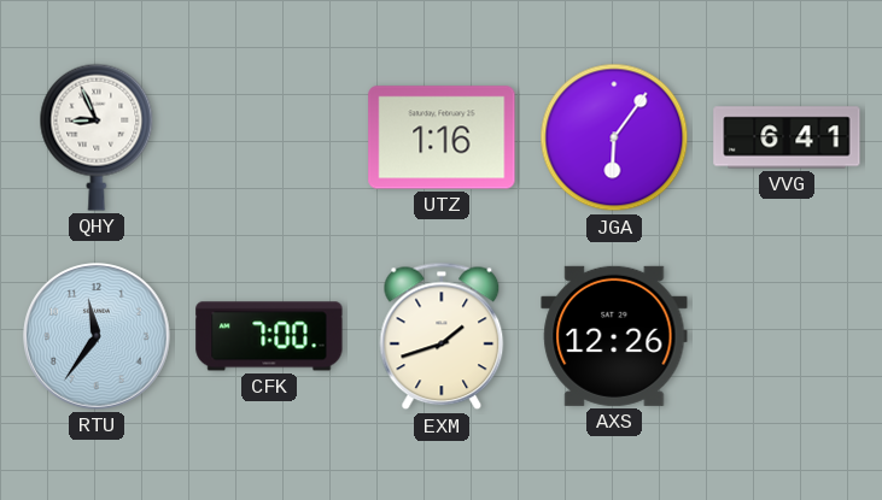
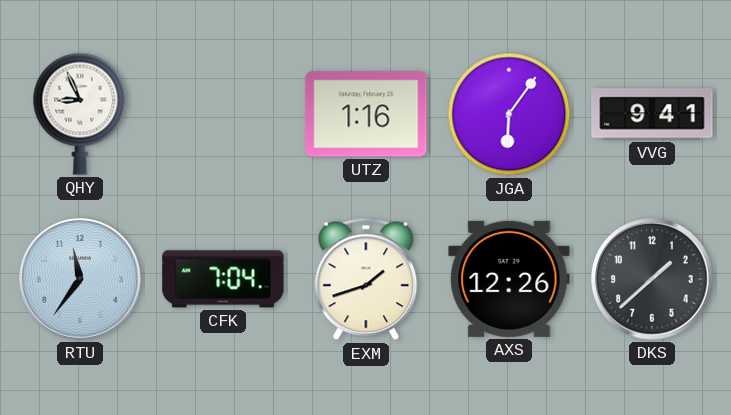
VVG: 6:41 -> 9:41
CFK: 7:00 -> 7:04
DKS: none -> 1:38
